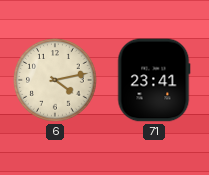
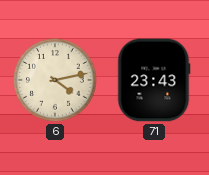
71: 23:41 -> 23:43
